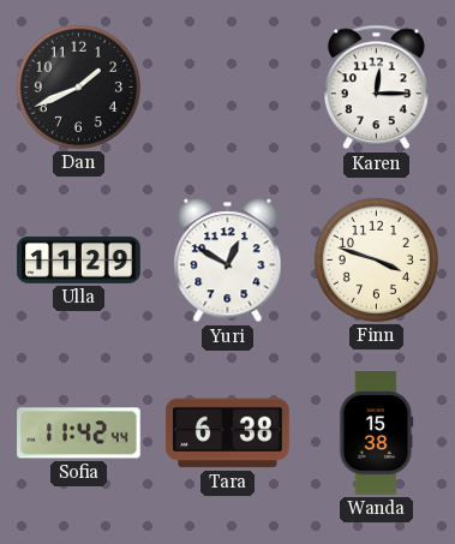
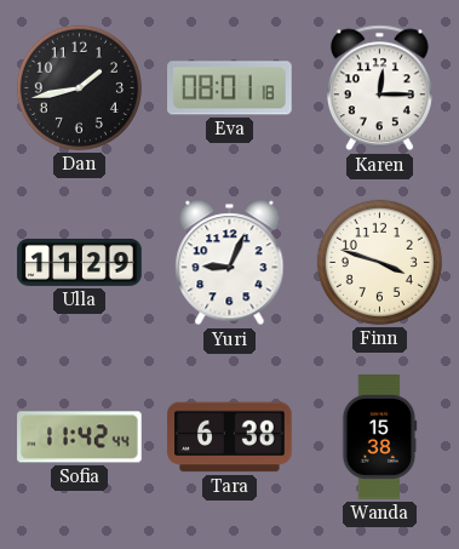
Dan: 1:41 -> 1:43
Eva: none -> 08:01
Yuri: 12:50 -> 9:04
